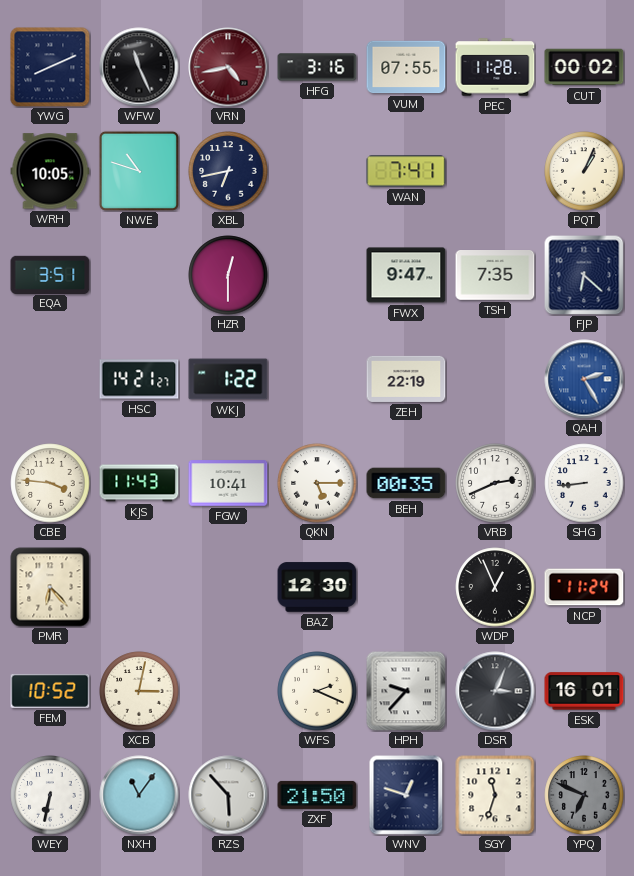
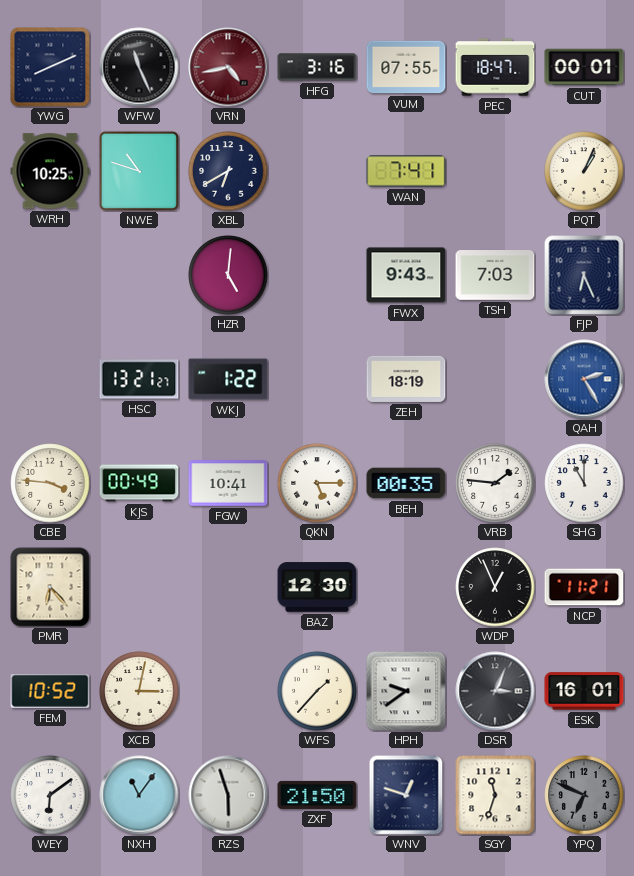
PEC: 11:28 -> 18:47
CUT: 00:02 -> 00:01
WRH: 10:05 -> 10:25
XBL: 6:43 -> 6:40
EQA: 3:51 -> none
HZR: 12:30 -> 5:01
FWX: 9:47 -> 9:43
TSH: 7:35 -> 7:03
FJP: 6:22 -> 6:26
HSC: 14:21 -> 13:21
ZEH: 22:19 -> 18:19
KJS: 11:43 -> 00:49
VRB: 2:41 -> 1:46
SHG: 8:44 -> 11:00
NCP: 11:24 -> 11:21
WFS: 2:19 -> 1:37
HPH: 9:37 -> 9:39
WEY: 6:32 -> 6:09
RZS: 5:53 -> 5:57
